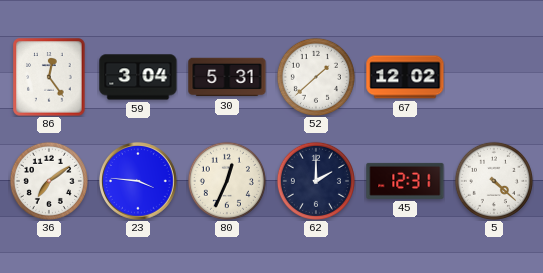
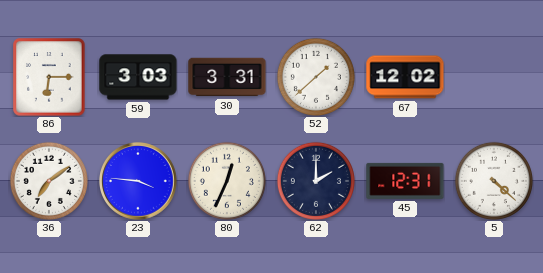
86: 12:24 -> 6:15
59: 3:04 -> 3:03
30: 5:31 -> 3:31
